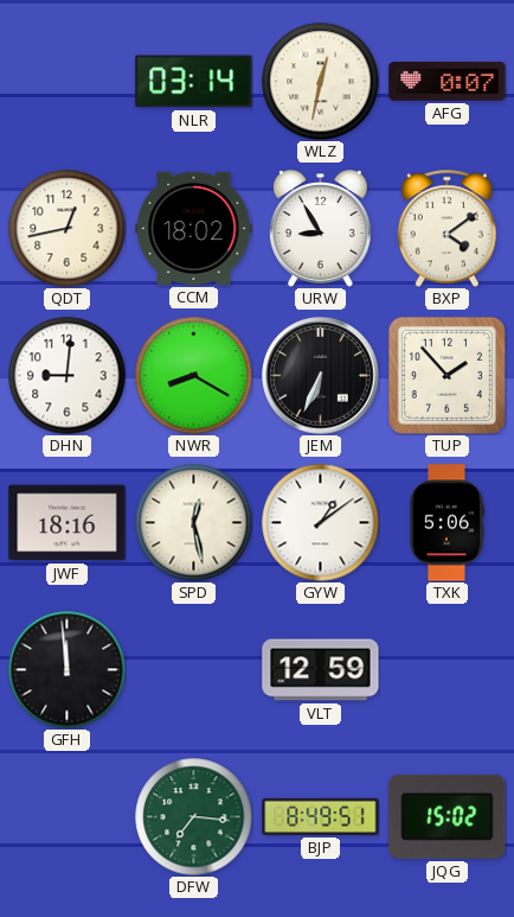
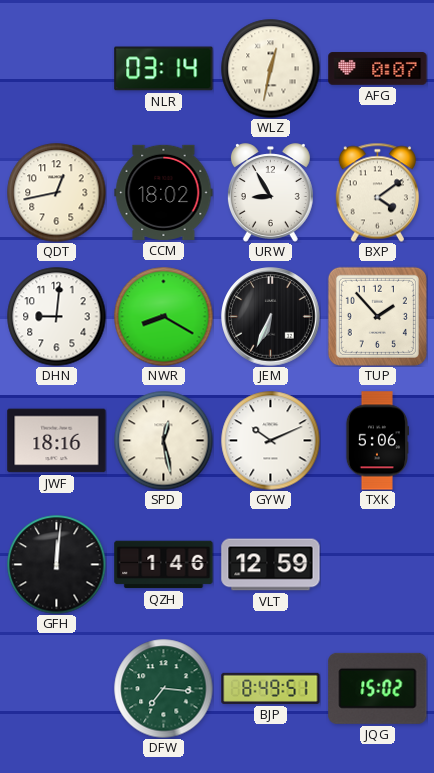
GYW: 1:09 -> 10:11
GFH: 11:59 -> 12:01
QZH: none -> 1:46
